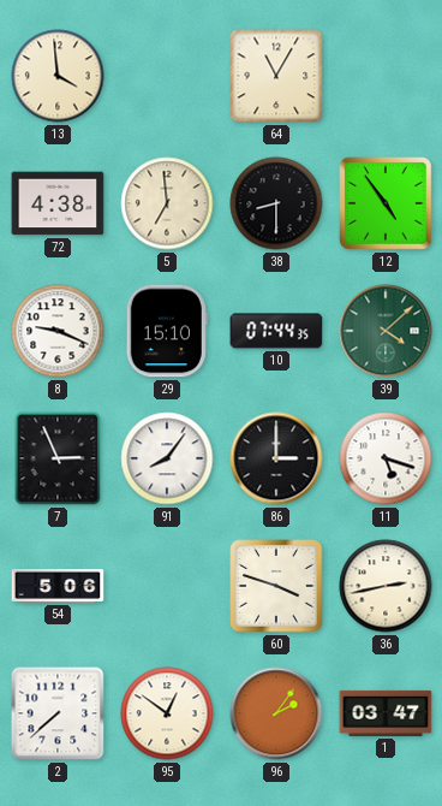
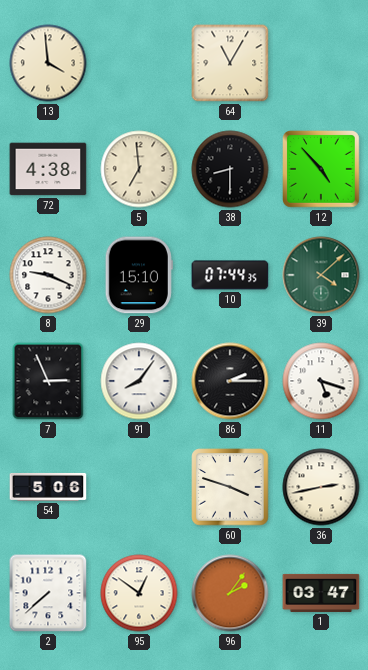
12: 4:54 -> 4:53
86: 3:00 -> 2:15
